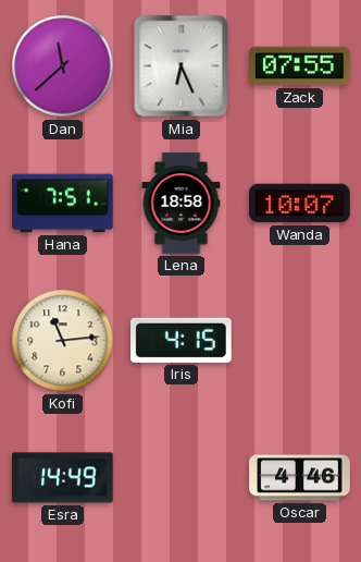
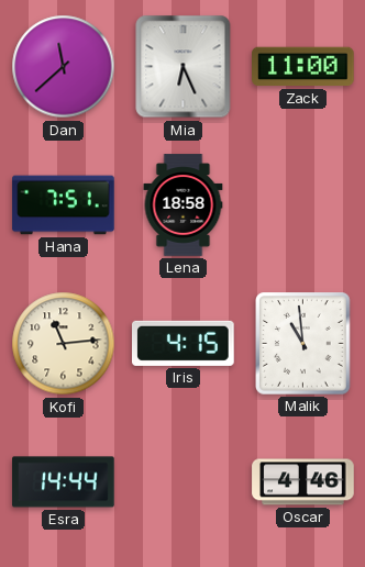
Zack: 07:55 -> 11:00
Wanda: 10:07 -> none
Malik: none -> 10:59
Esra: 14:49 -> 14:44
